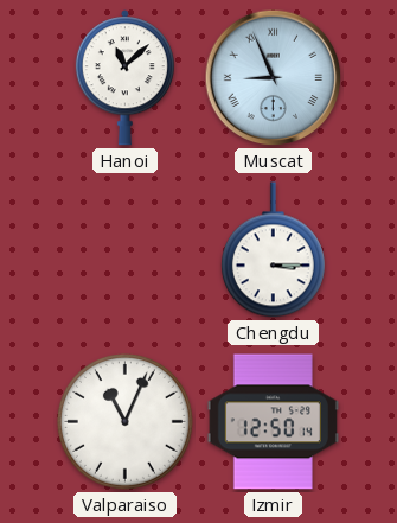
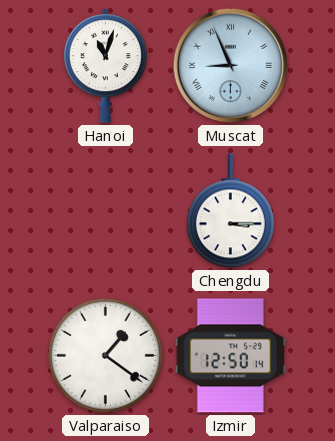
Hanoi: 11:08 -> 11:03
Valparaiso: 11:04 -> 1:21
